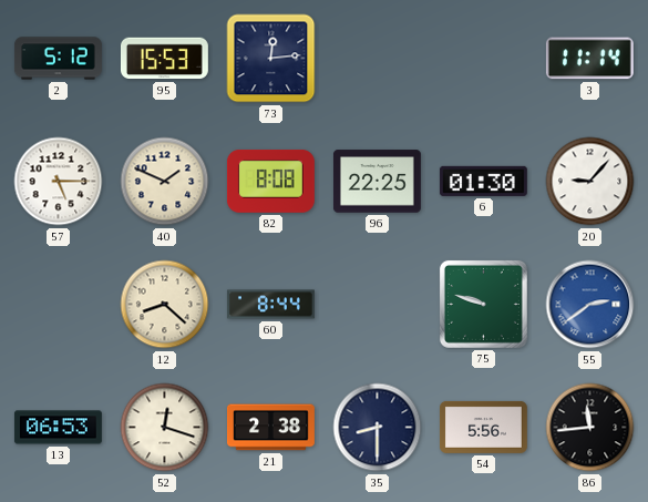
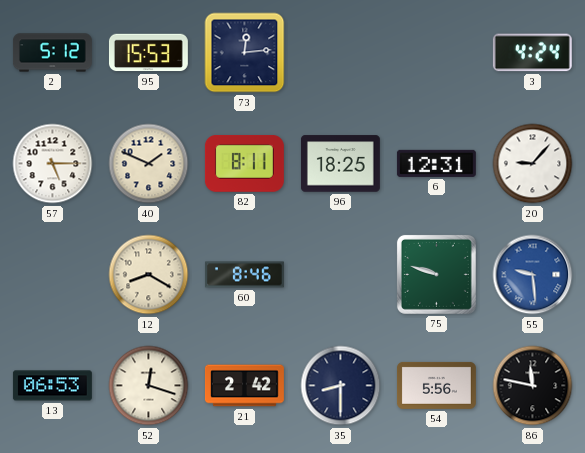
3: 11:14 -> 4:24
82: 8:08 -> 8:11
96: 22:25 -> 18:25
6: 01:30 -> 12:31
12: 8:22 -> 8:20
60: 8:44 -> 8:46
55: 2:39 -> 9:29
21: 2:38 -> 2:42
86: 11:44 -> 11:47
